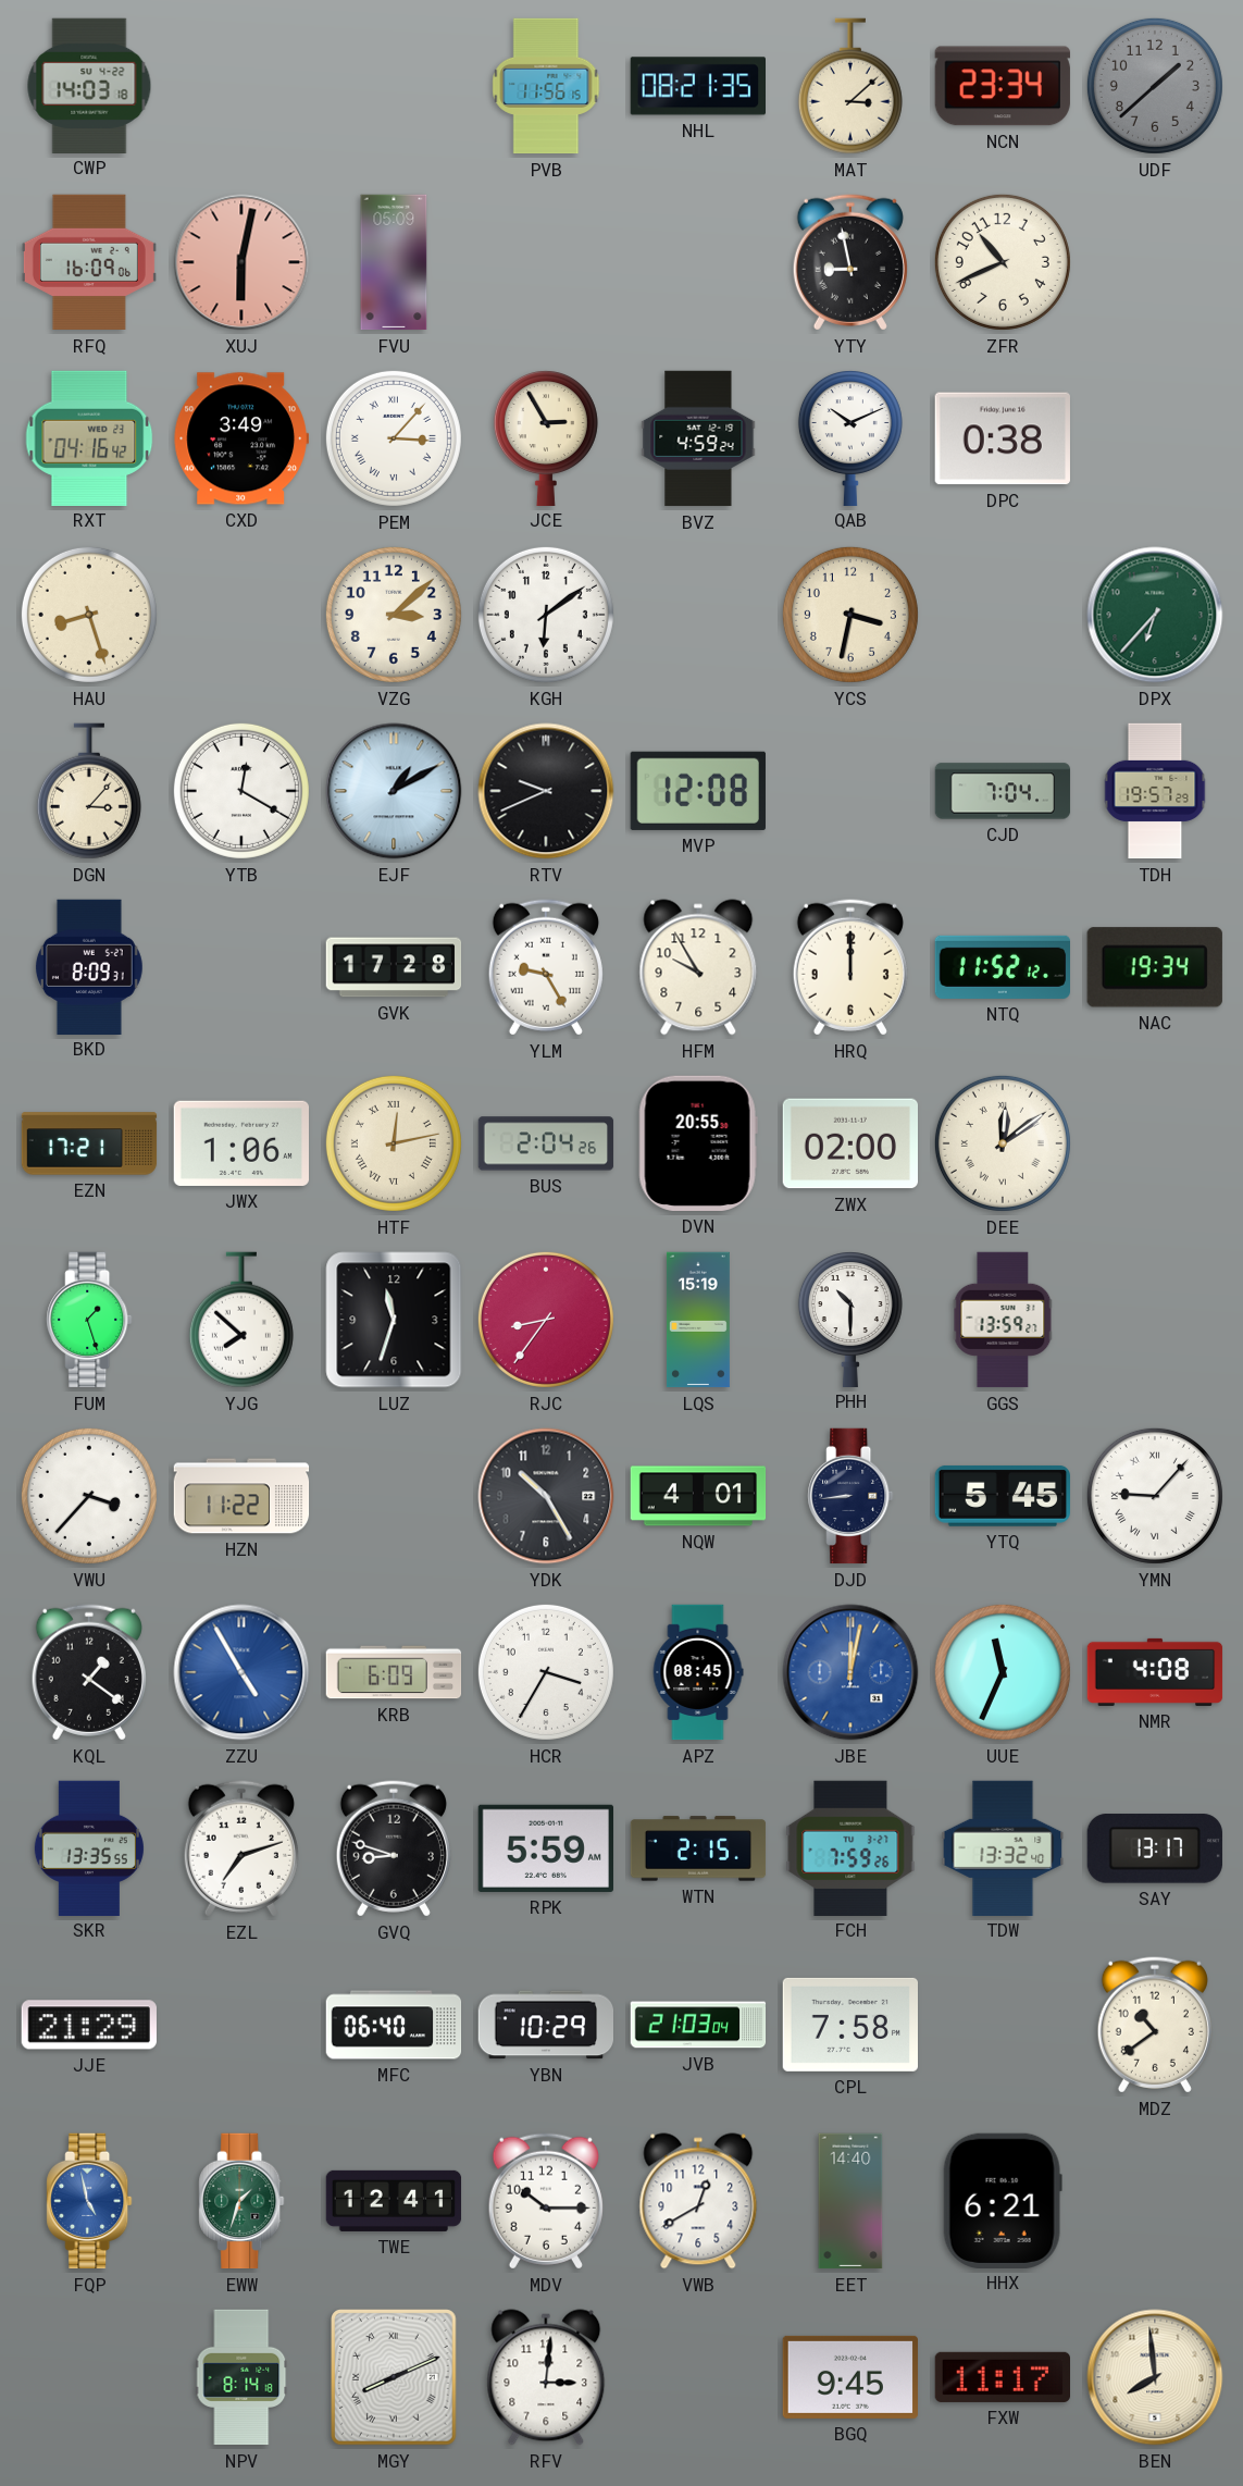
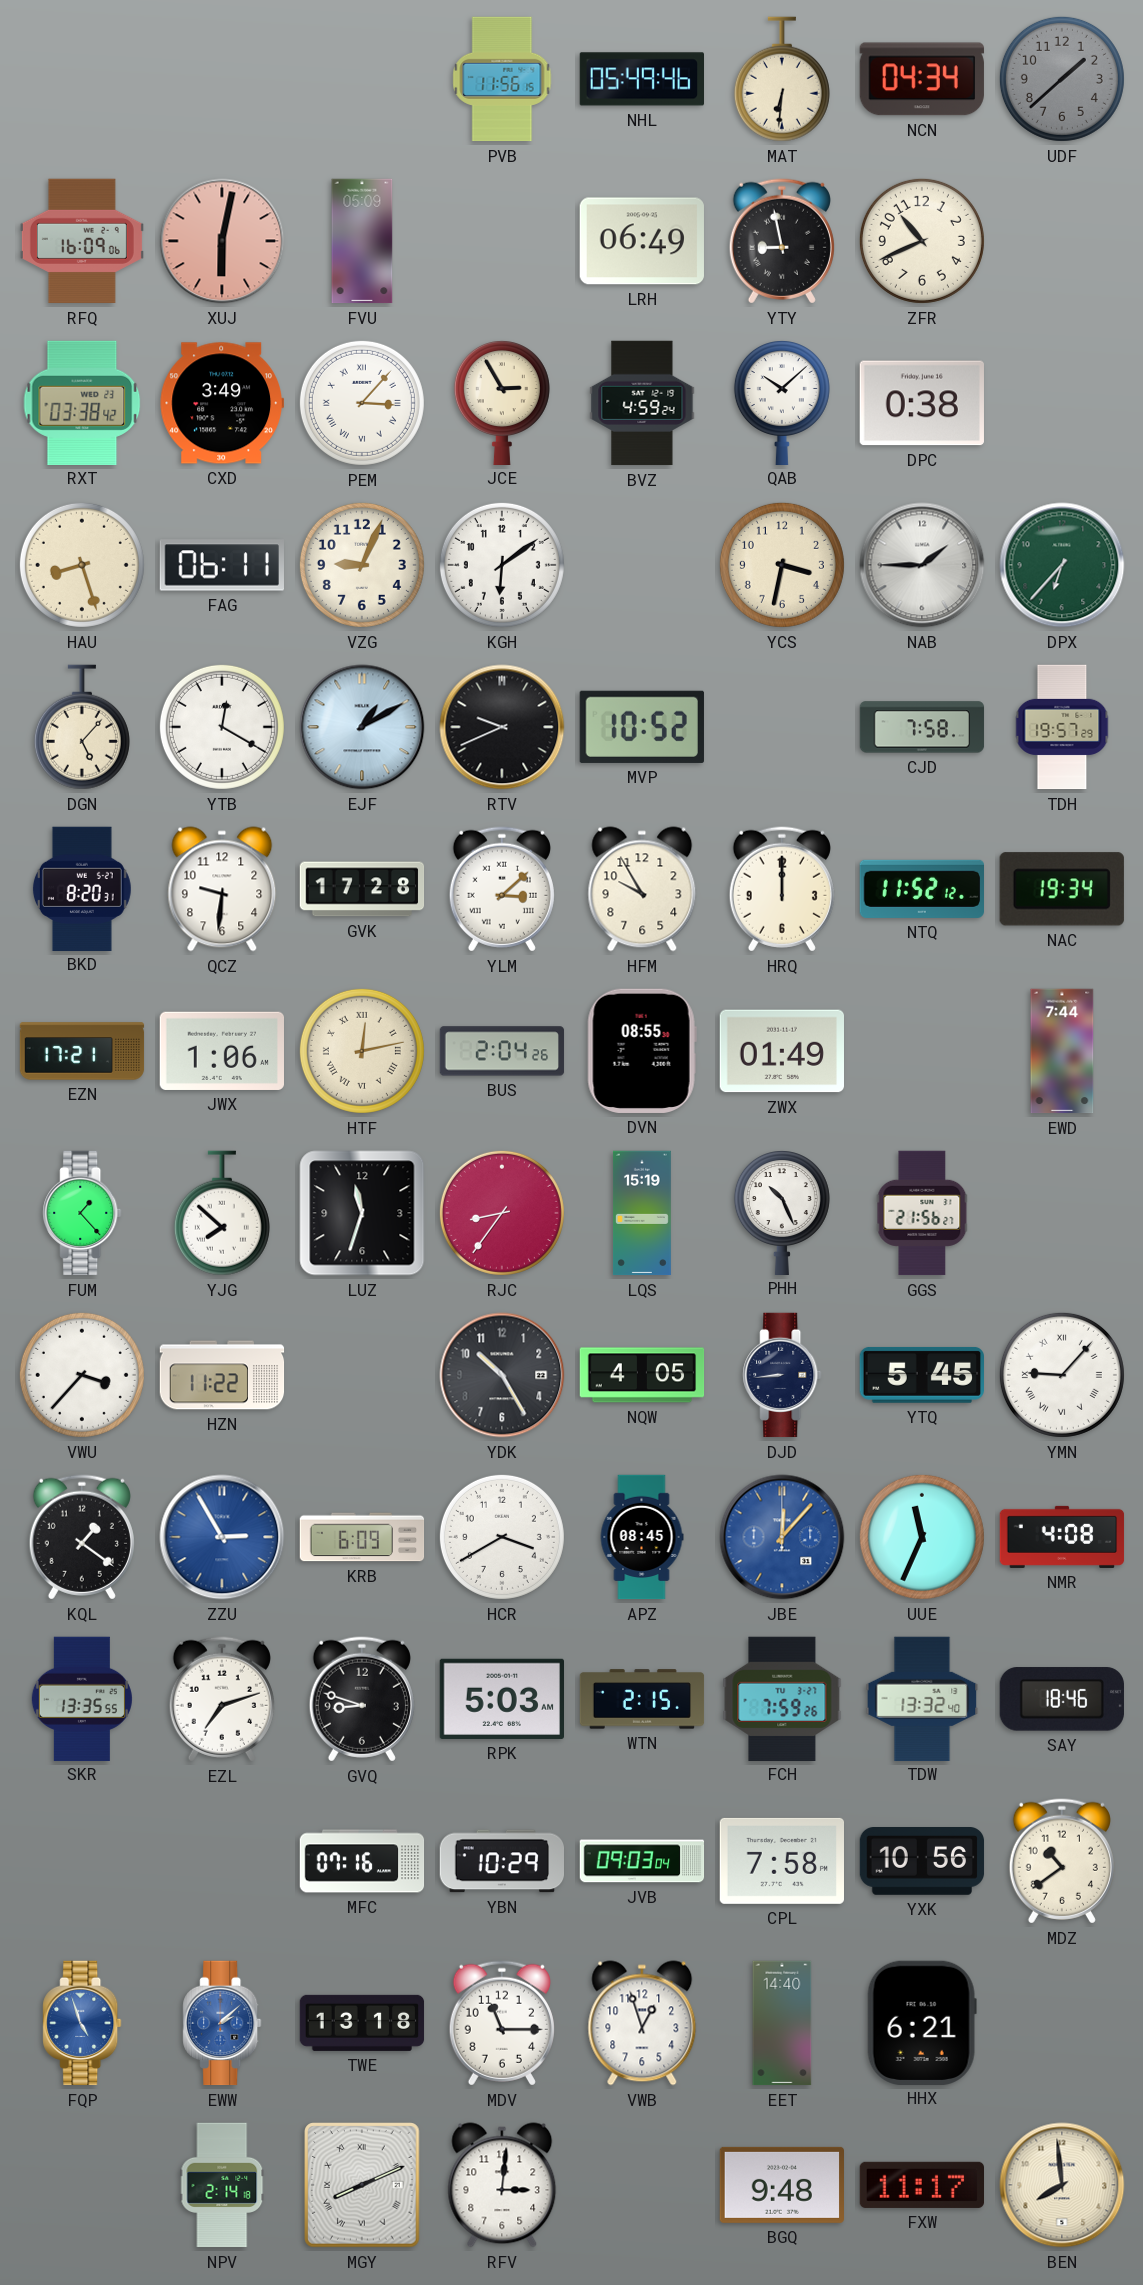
CWP: 14:03 -> none
NHL: 08:21 -> 05:49
MAT: 3:08 -> 6:31
NCN: 23:34 -> 04:34
LRH: none -> 06:49
RXT: 04:16 -> 03:38
QAB: 10:11 -> 10:08
FAG: none -> 06:11
VZG: 3:08 -> 9:04
NAB: none -> 1:45
DGN: 3:07 -> 5:07
MVP: 12:08 -> 10:52
CJD: 7:04 -> 7:58
BKD: 8:09 -> 8:20
QCZ: none -> 9:31
YLM: 9:25 -> 3:08
DVN: 20:55 -> 08:55
ZWX: 02:00 -> 01:49
DEE: 12:09 -> none
EWD: none -> 7:44
FUM: 1:27 -> 1:23
PHH: 10:30 -> 10:26
GGS: 13:59 -> 21:56
NQW: 4:01 -> 4:05
ZZU: 4:55 -> 2:55
HCR: 3:35 -> 3:40
JBE: 12:02 -> 12:07
RPK: 5:59 -> 5:03
SAY: 13:17 -> 18:46
JJE: 21:29 -> none
MFC: 06:40 -> 07:16
JVB: 21:03 -> 09:03
YXK: none -> 10:56
FQP: 4:58 -> 4:57
EWW: 1:33 -> 2:08
EWW dial: green -> blue
TWE: 12:41 -> 13:18
MDV: 10:15 -> 11:15
VWB: 12:40 -> 12:57
NPV: 8:14 -> 2:14
BGQ: 9:45 -> 9:48
